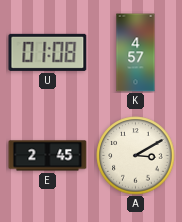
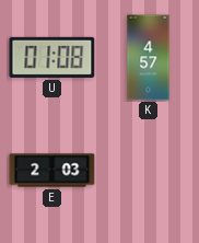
E: 2:45 -> 2:03
A: 3:10 -> none
